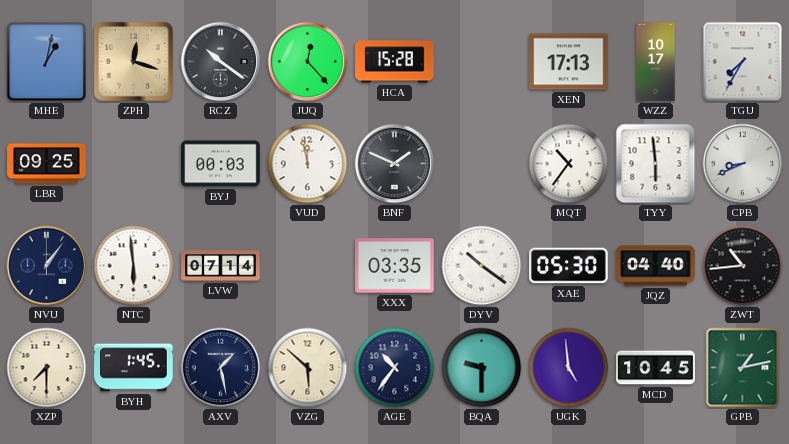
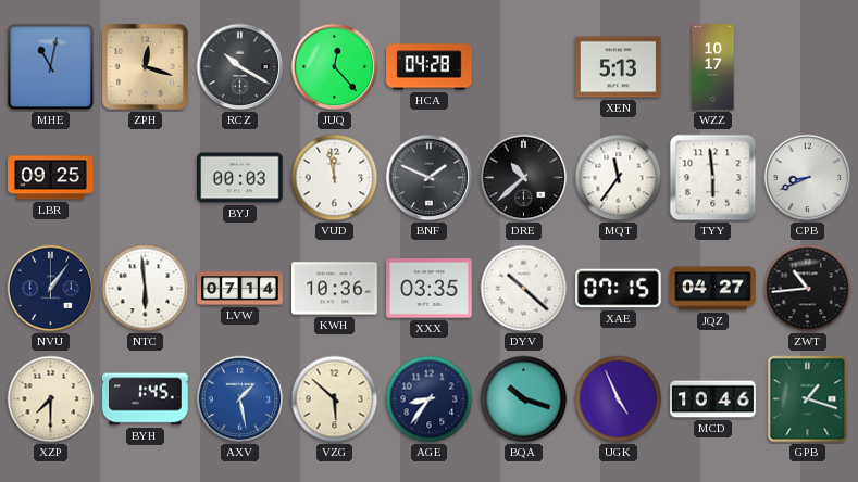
MHE: 1:02 -> 11:02
RCZ: 10:21 -> 10:20
HCA: 15:28 -> 04:28
XEN: 17:13 -> 5:13
TGU: 7:35 -> none
DRE: none -> 10:38
MQT: 10:36 -> 11:36
KWH: none -> 10:36
DYV: 10:21 -> 10:22
XAE: 05:30 -> 07:15
JQZ: 04:40 -> 04:27
AXV dial: navy -> blue
AGE: 10:36 -> 8:36
BQA: 9:30 -> 10:18
UGK: 4:59 -> 4:56
MCD: 10:45 -> 10:46
GPB: 1:13 -> 1:18
